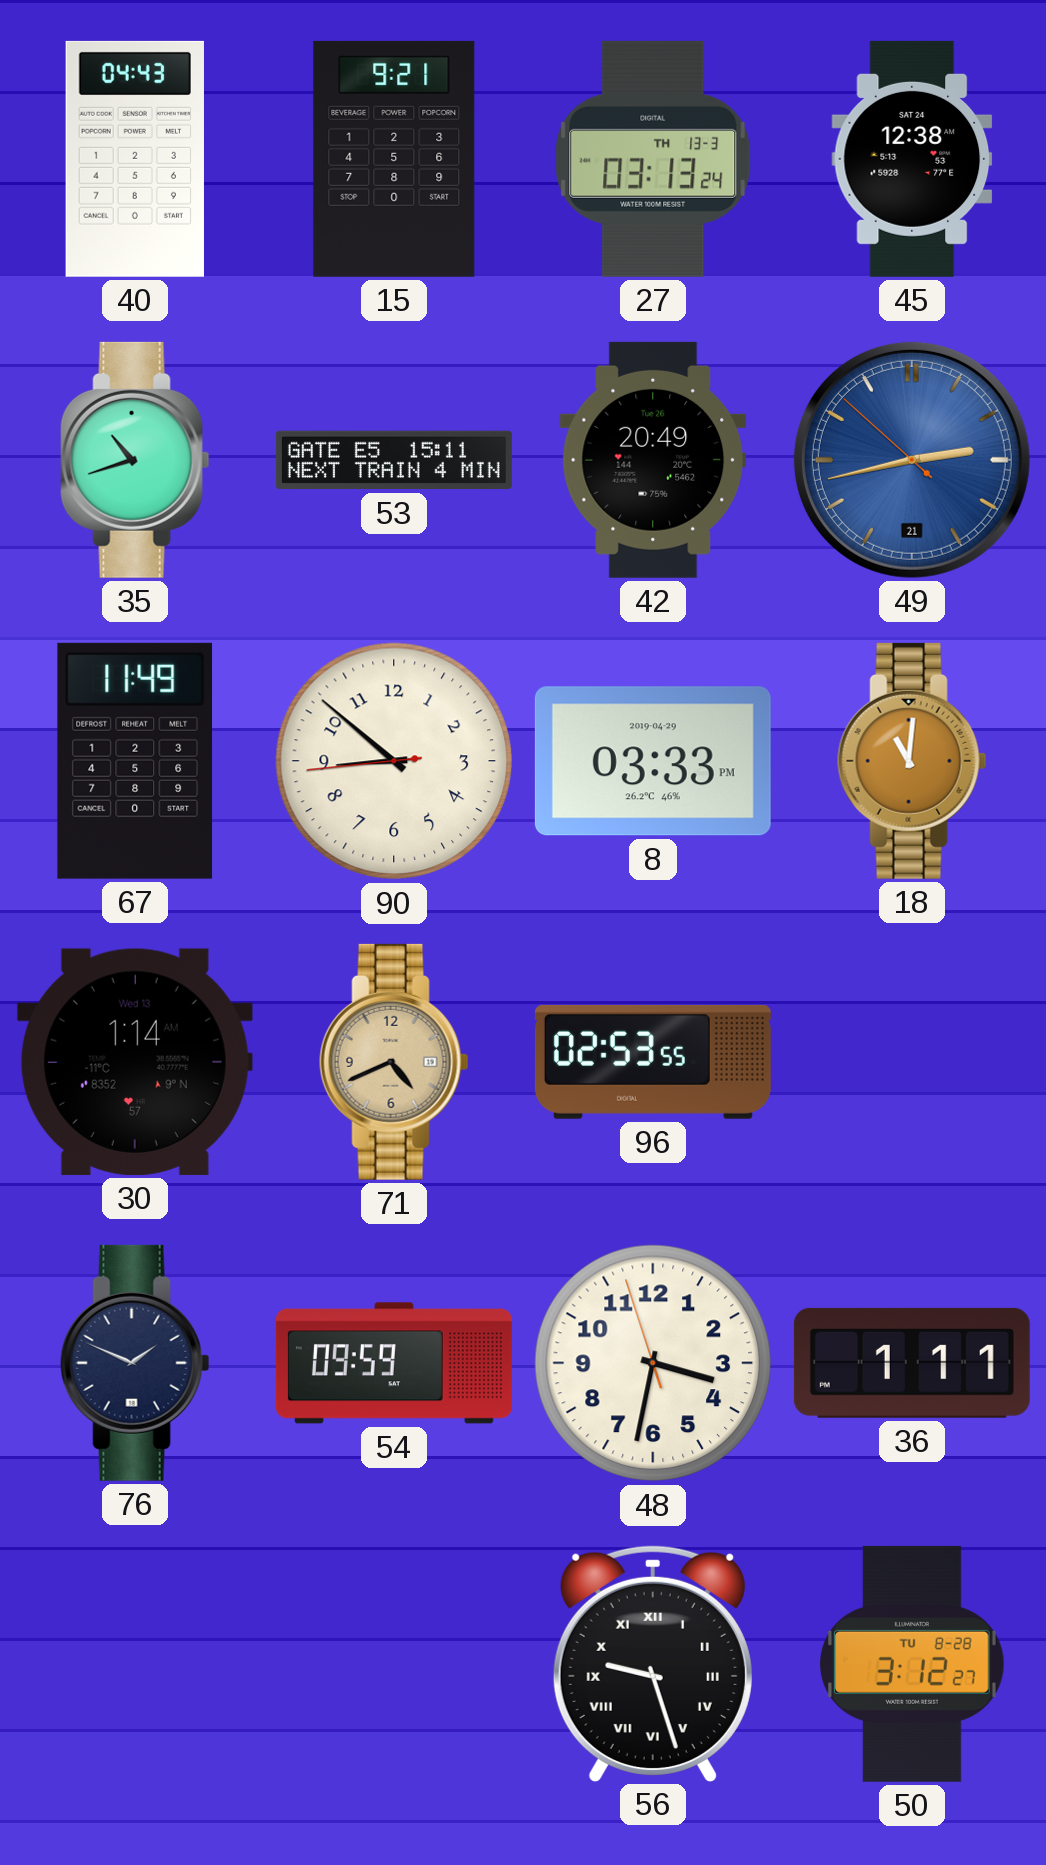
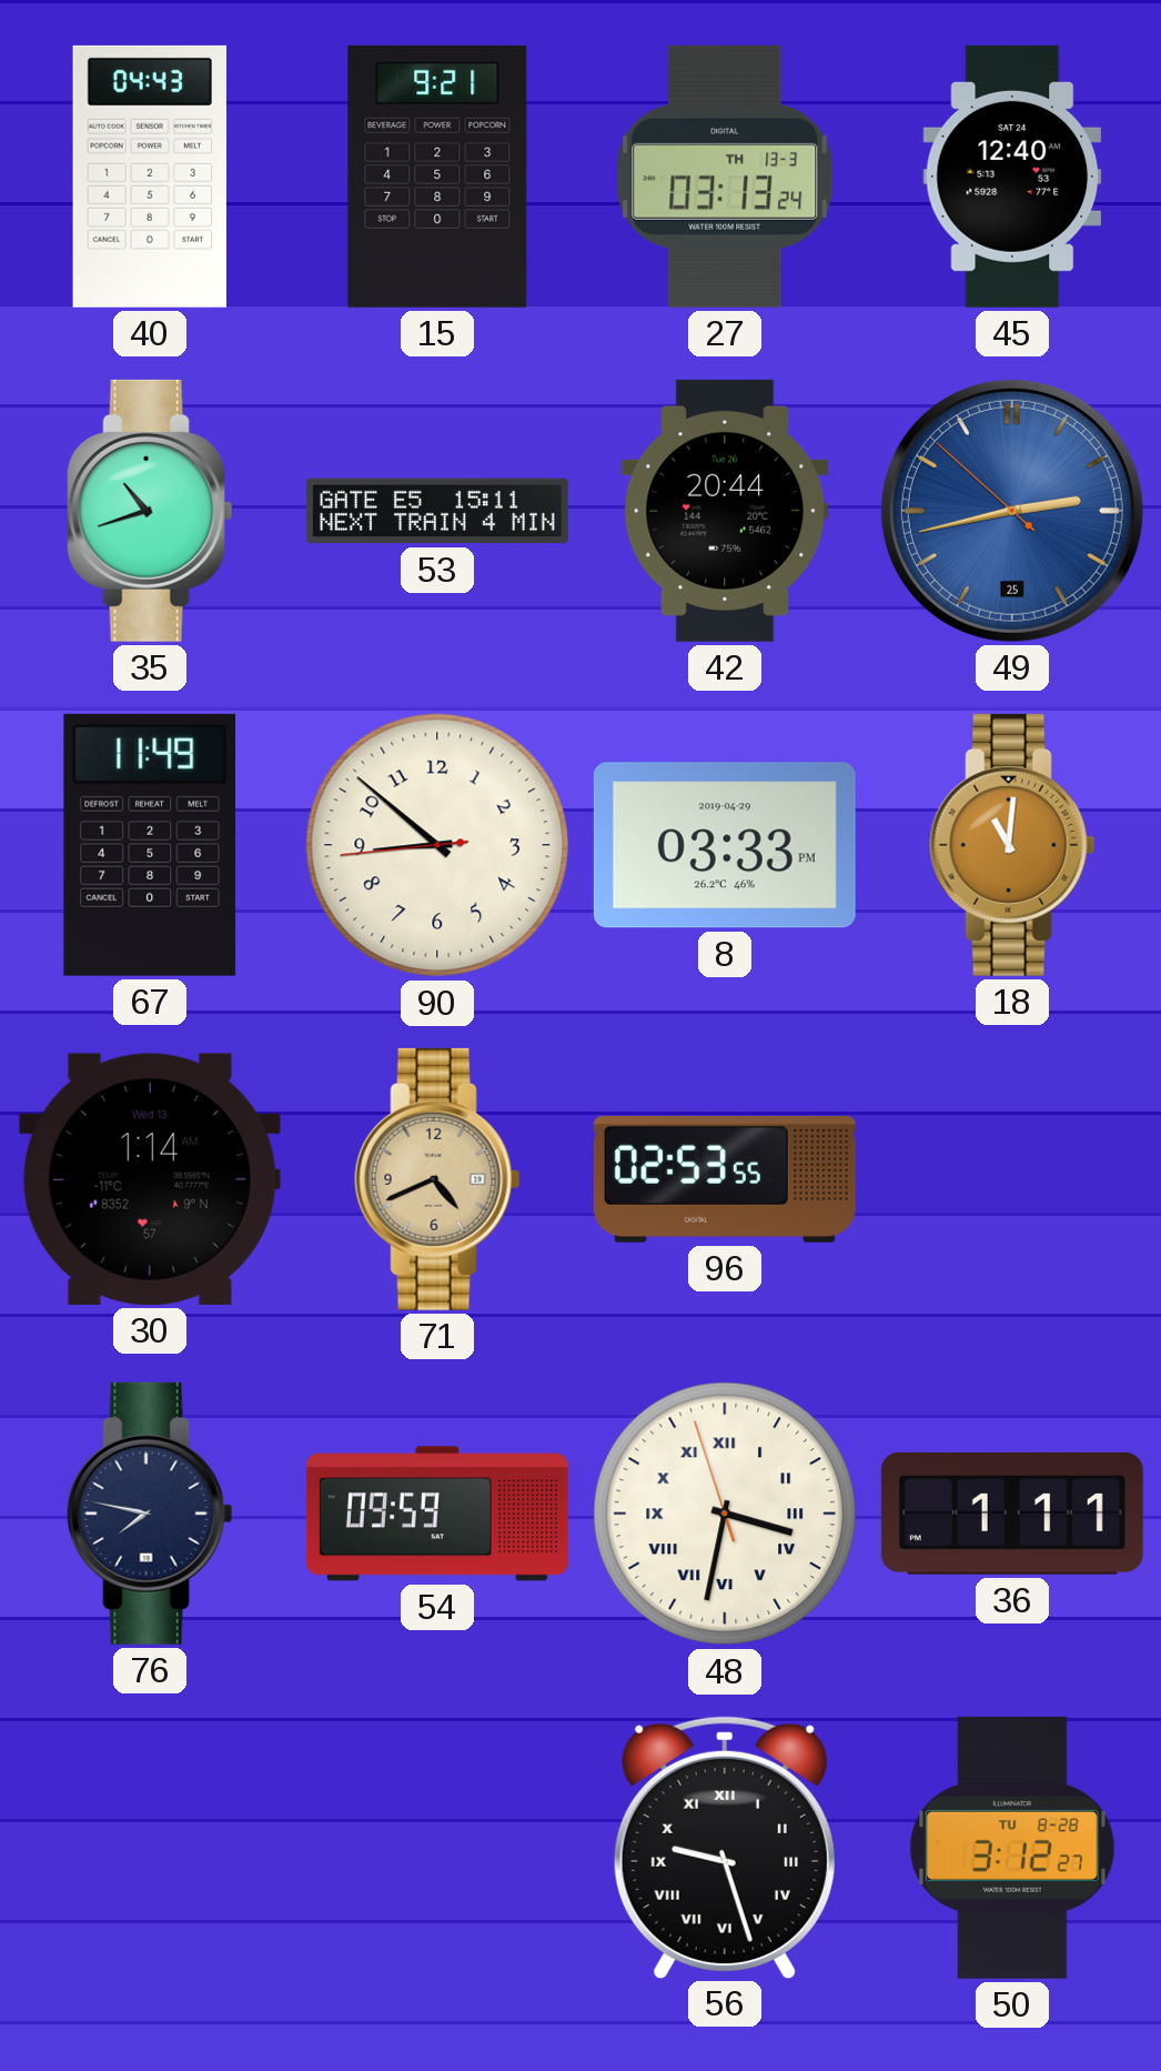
45: 12:38 -> 12:40
42: 20:49 -> 20:44
49 date: 21 -> 25
76: 1:49 -> 7:47
48 numerals: Arabic -> Roman
